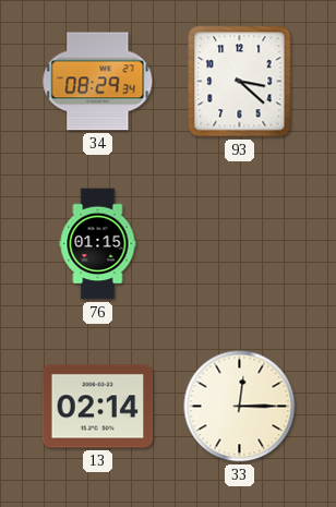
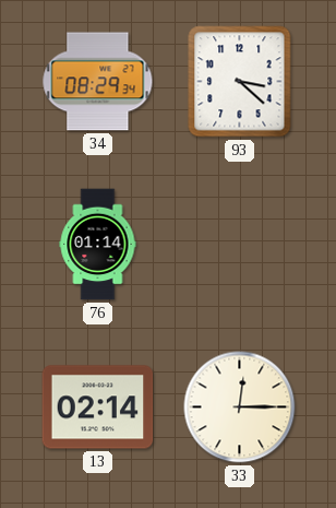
76: 01:15 -> 01:14
